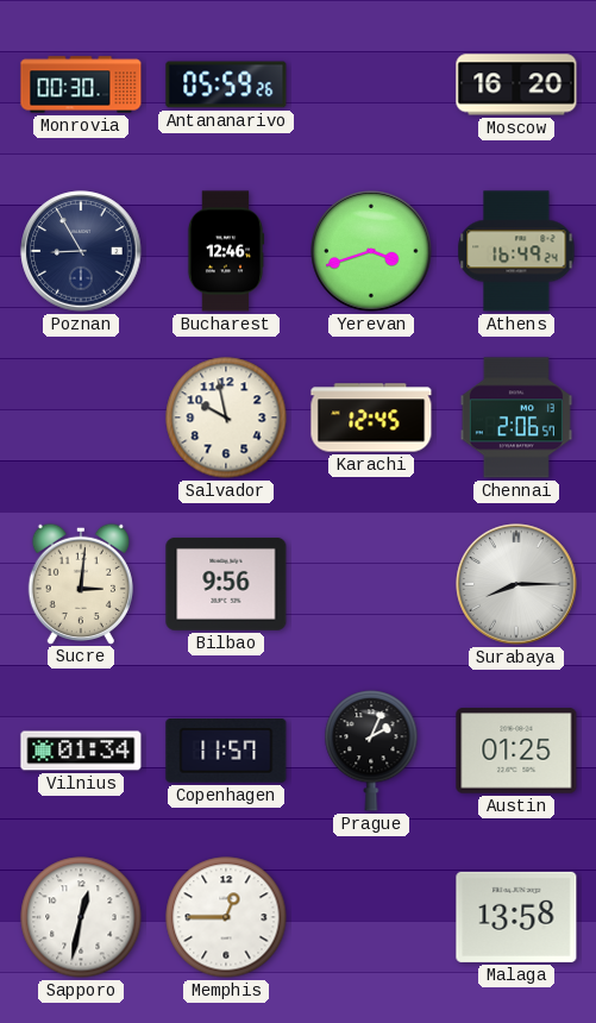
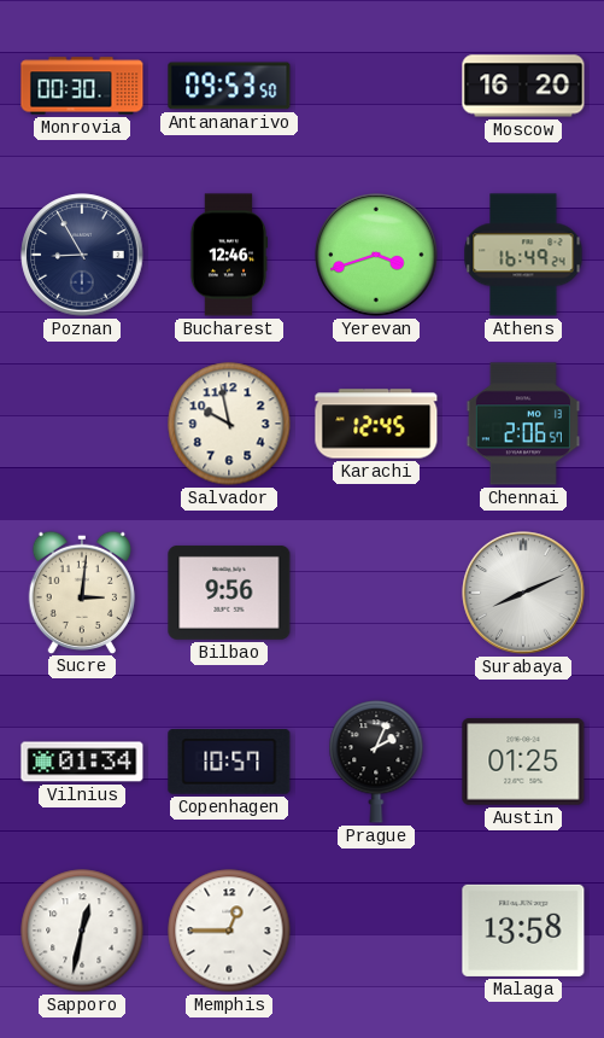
Antananarivo: 05:59 -> 09:53
Surabaya: 8:15 -> 8:11
Copenhagen: 11:57 -> 10:57
